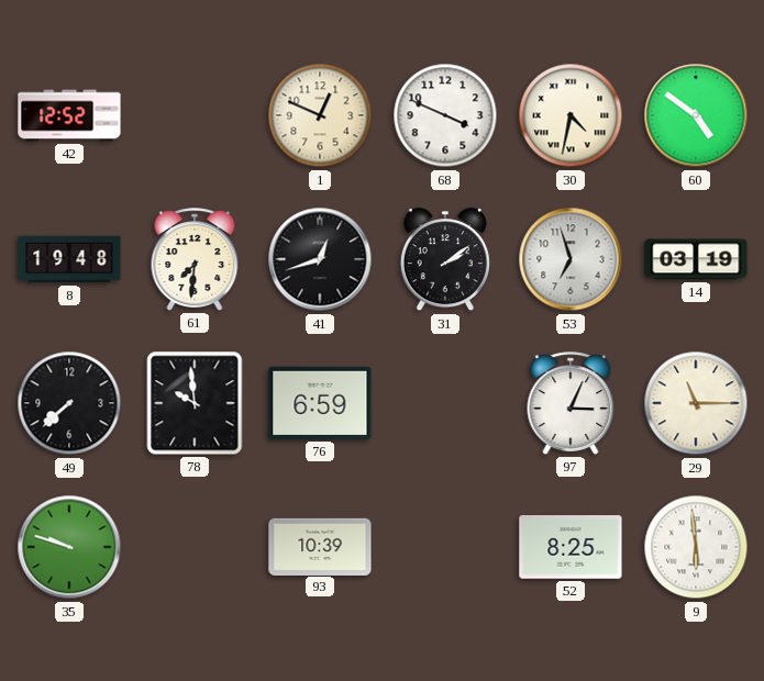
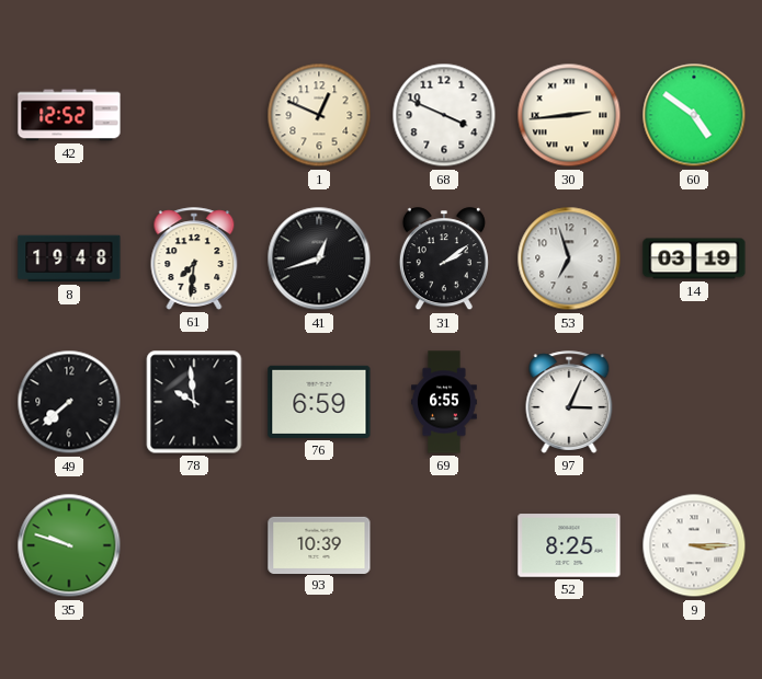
30: 4:32 -> 2:44
69: none -> 6:55
29: 11:15 -> none
9: 5:59 -> 3:15
